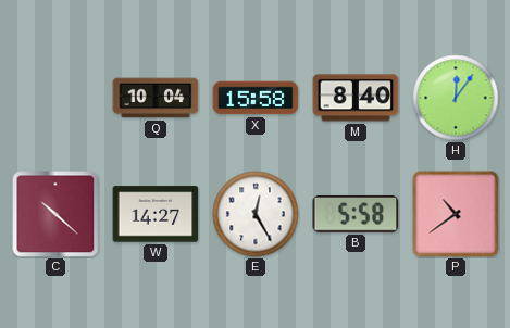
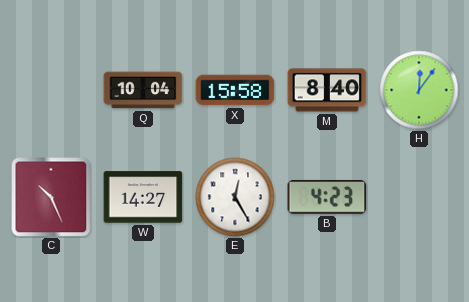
C: 10:22 -> 10:26
B: 5:58 -> 4:23
P: 10:39 -> none
